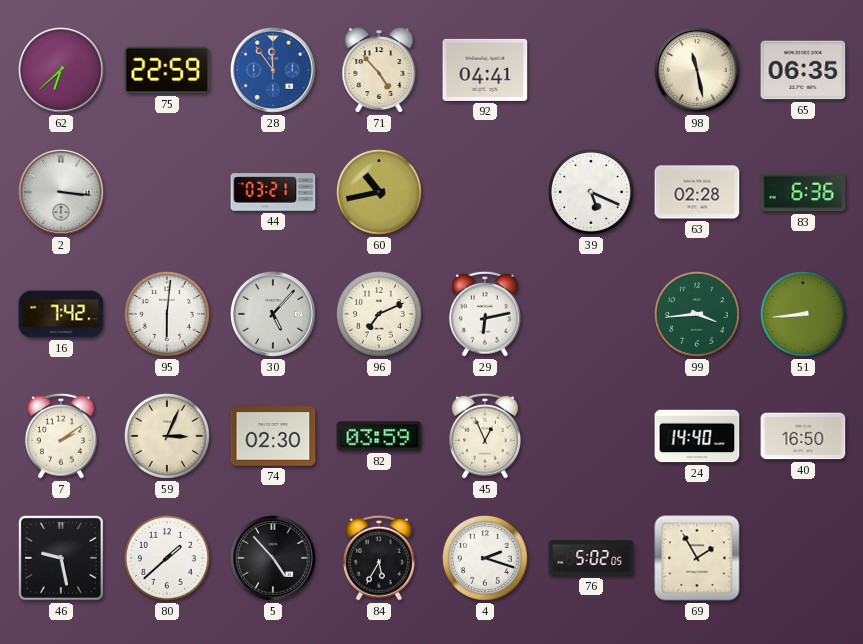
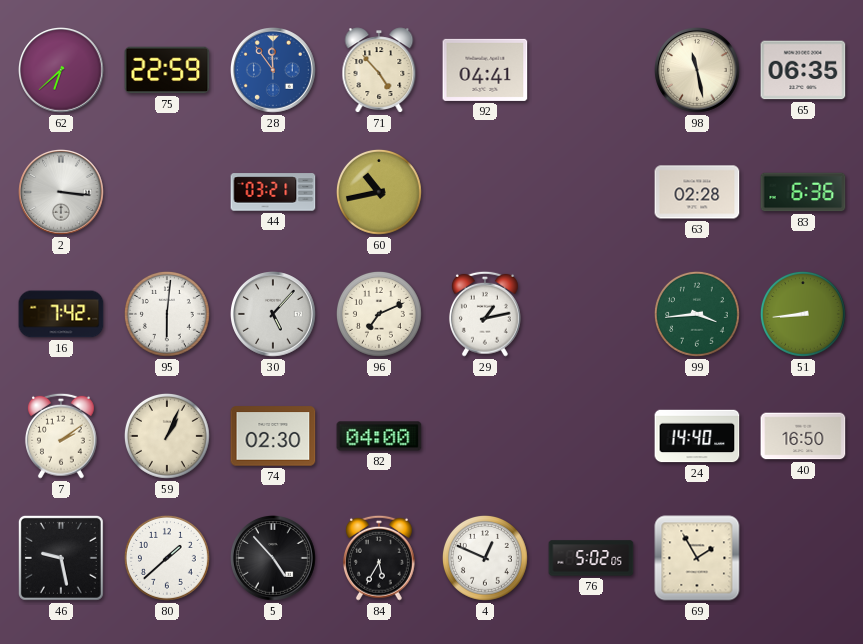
39: 5:19 -> none
29: 6:13 -> 1:13
59: 3:04 -> 1:04
82: 03:59 -> 04:00
45: 12:56 -> none
4: 2:18 -> 12:49
